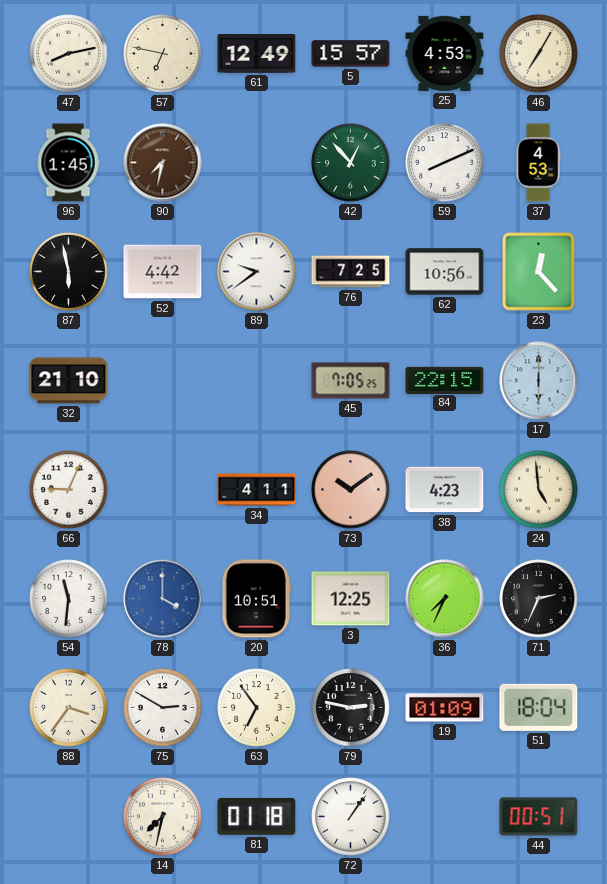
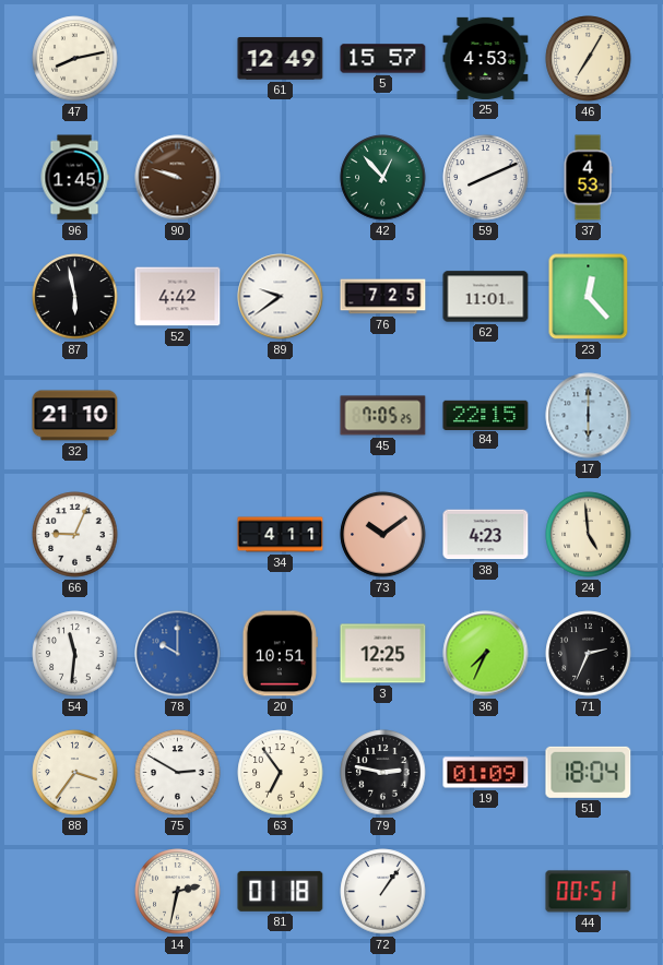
57: 6:47 -> none
90: 7:32 -> 9:48
62: 10:56 -> 11:01
78: 4:00 -> 10:00
14: 7:32 -> 2:32
